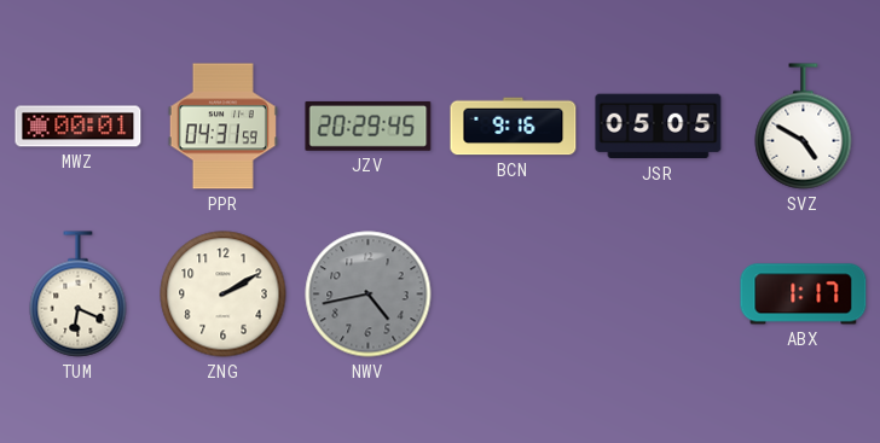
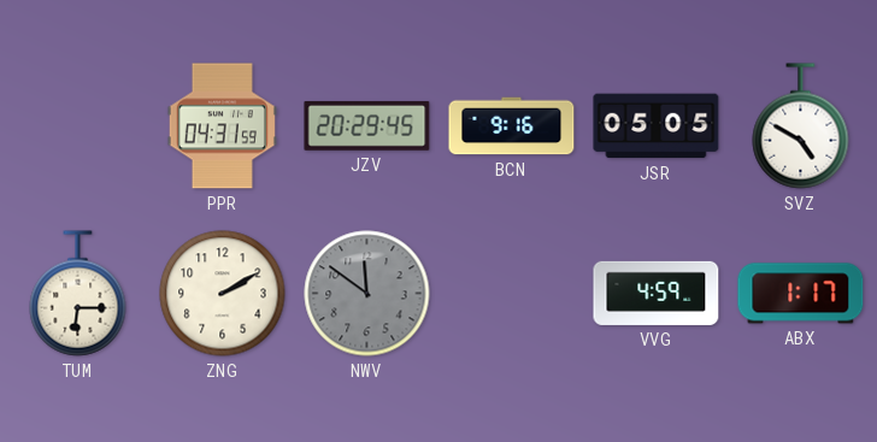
MWZ: 00:01 -> none
TUM: 6:19 -> 6:15
NWV: 4:43 -> 11:51
VVG: none -> 4:59
